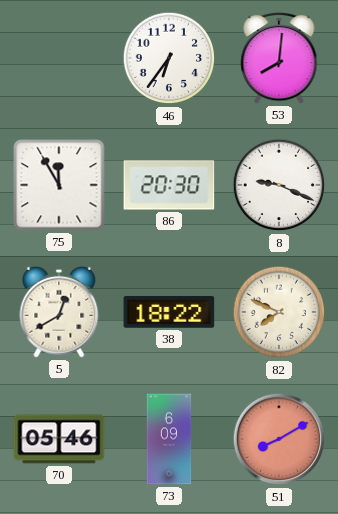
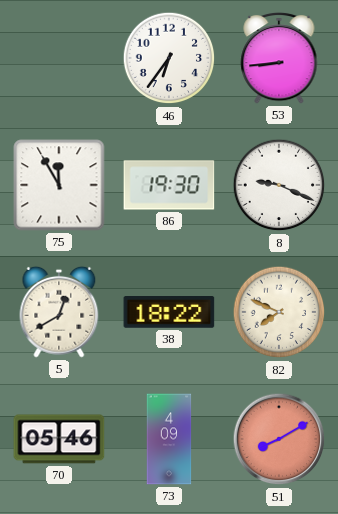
53: 8:01 -> 8:44
86: 20:30 -> 19:30
73: 6:09 -> 4:09
